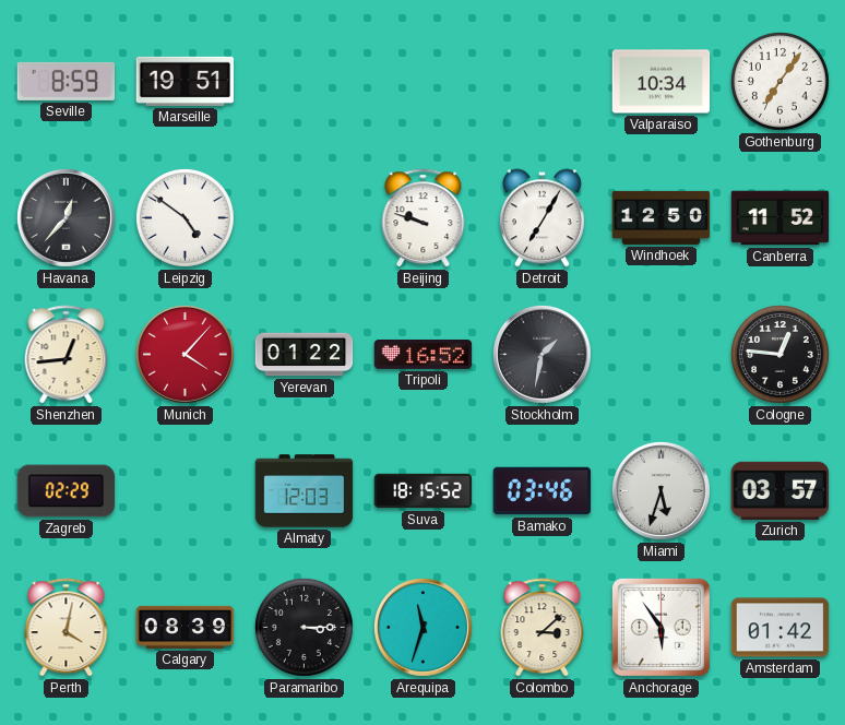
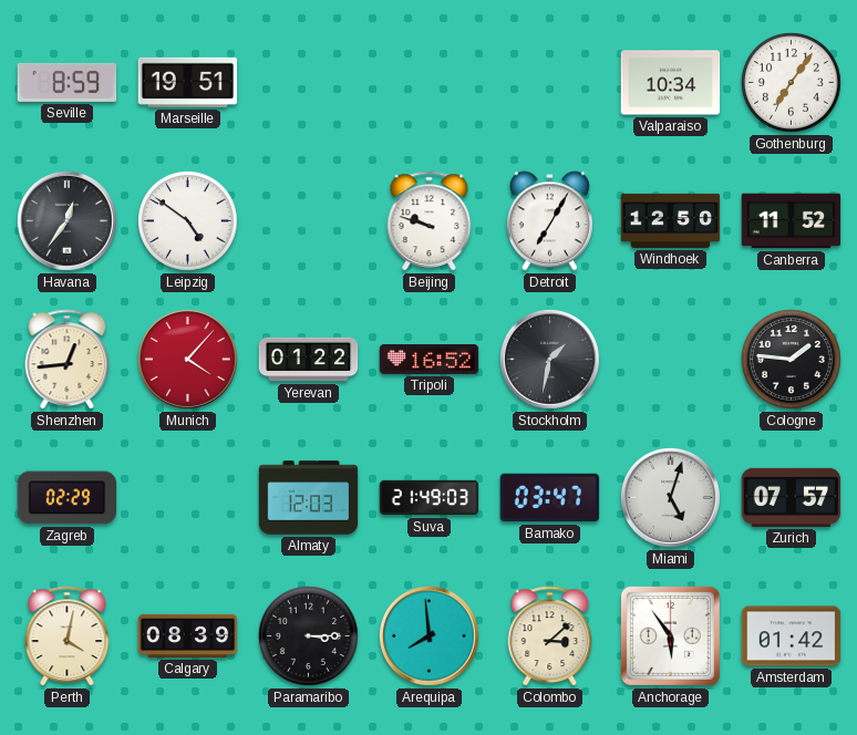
Havana: 12:37 -> 12:36
Cologne: 12:46 -> 1:46
Suva: 18:15 -> 21:49
Bamako: 03:46 -> 03:47
Miami: 5:33 -> 5:03
Zurich: 03:57 -> 07:57
Arequipa: 11:33 -> 7:59
